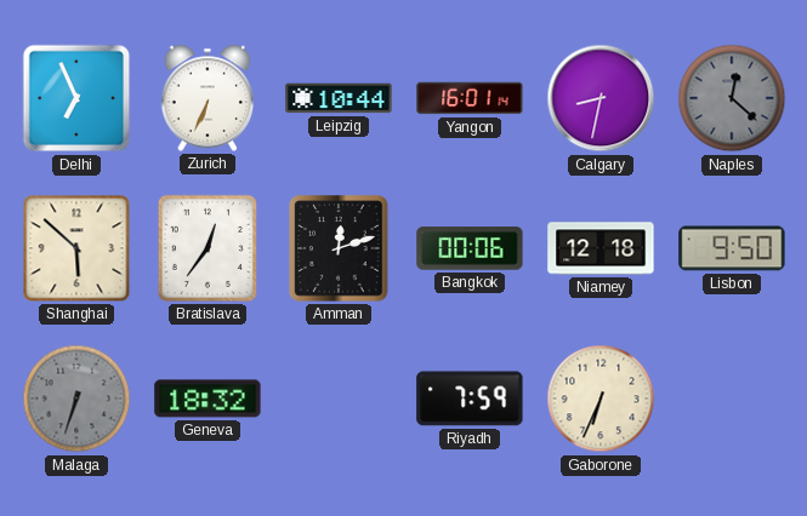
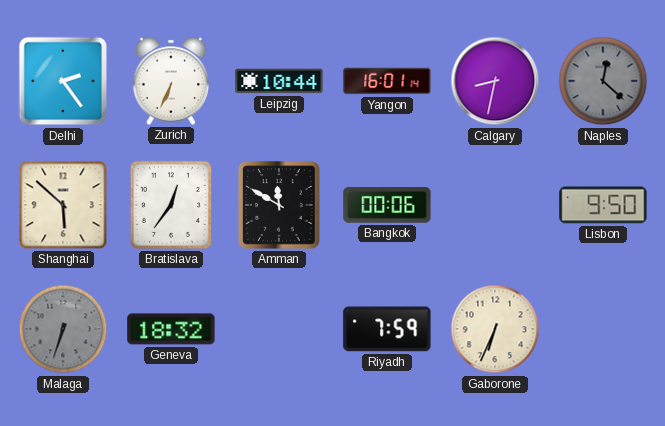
Delhi: 6:56 -> 2:24
Amman: 12:12 -> 11:50
Niamey: 12:18 -> none
